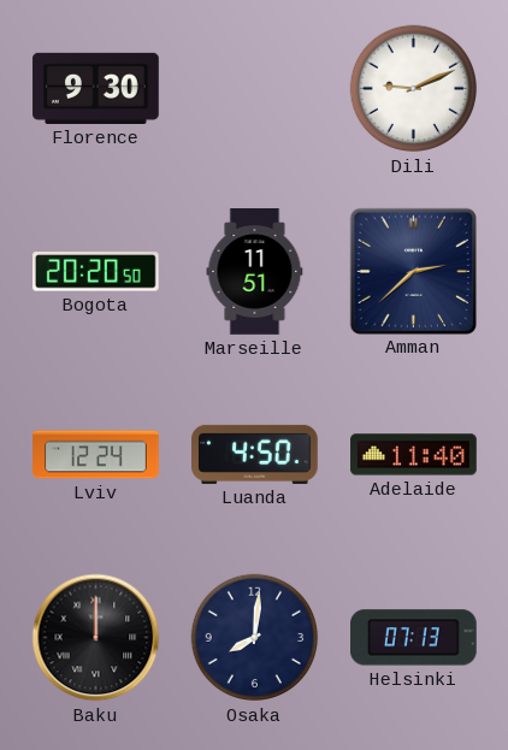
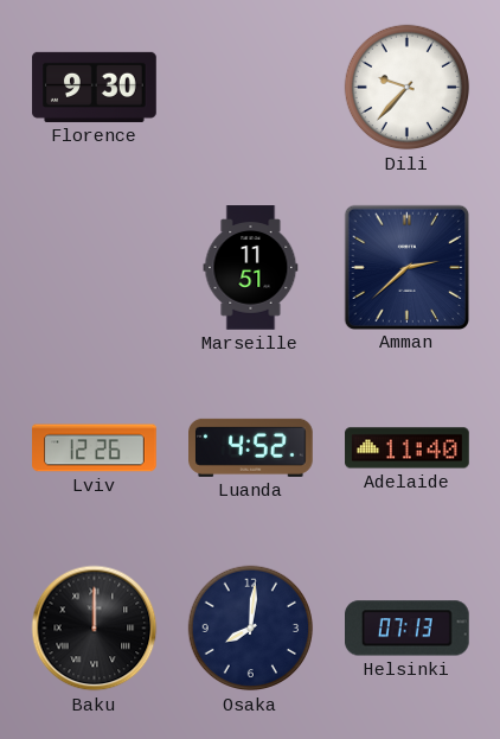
Dili: 9:11 -> 9:37
Bogota: 20:20 -> none
Lviv: 12:24 -> 12:26
Luanda: 4:50 -> 4:52
